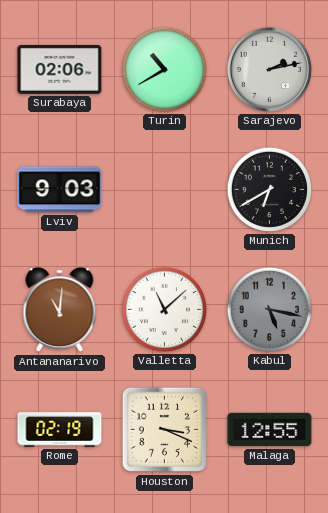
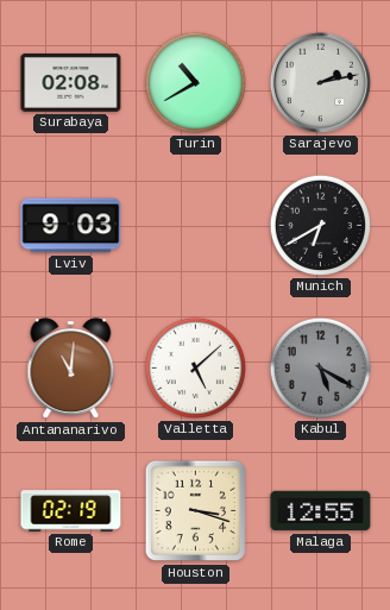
Surabaya: 02:06 -> 02:08
Valletta: 11:08 -> 5:08
Kabul: 5:17 -> 5:20
Houston: 3:19 -> 3:18
